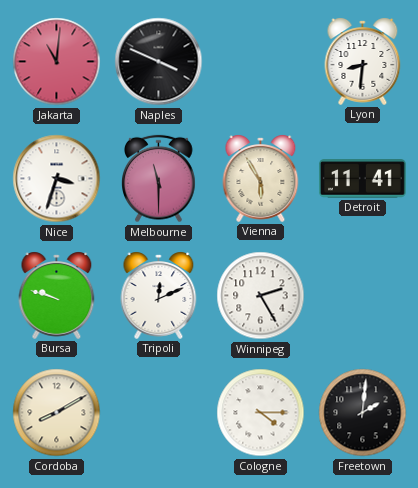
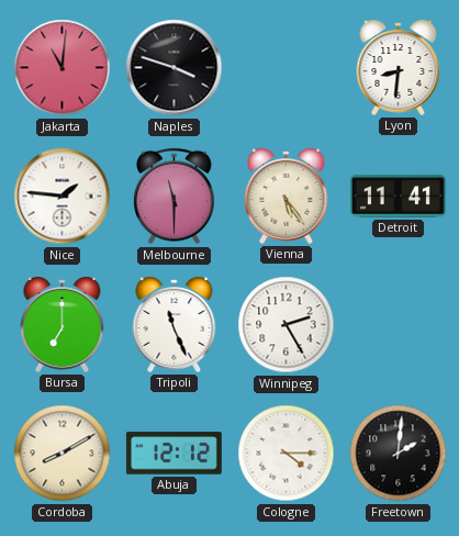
Naples: 3:49 -> 3:48
Nice: 3:33 -> 1:46
Vienna: 5:55 -> 5:24
Bursa: 9:48 -> 7:00
Tripoli: 12:11 -> 11:26
Abuja: none -> 12:12
